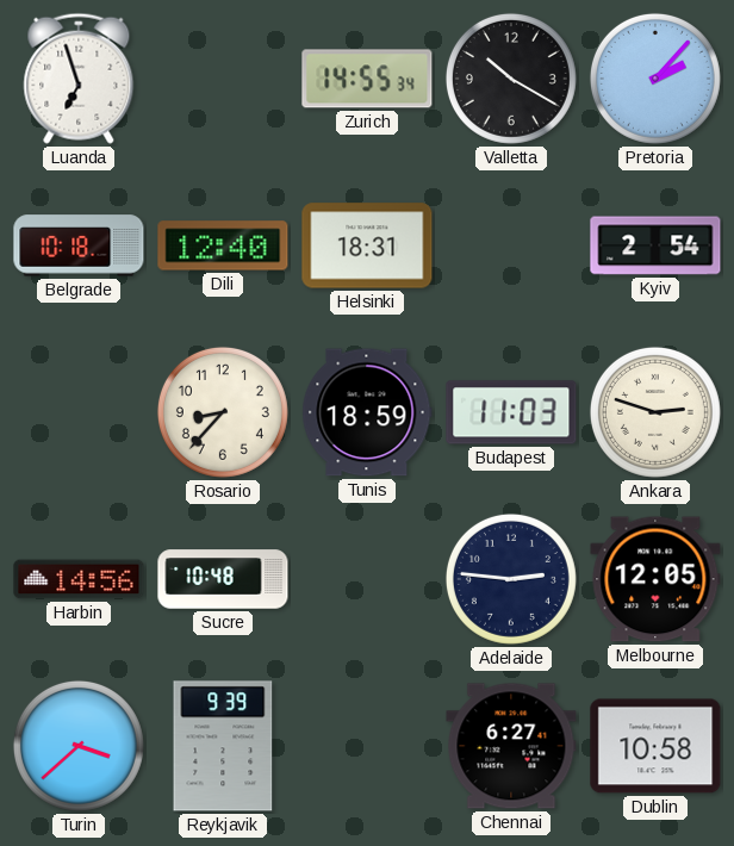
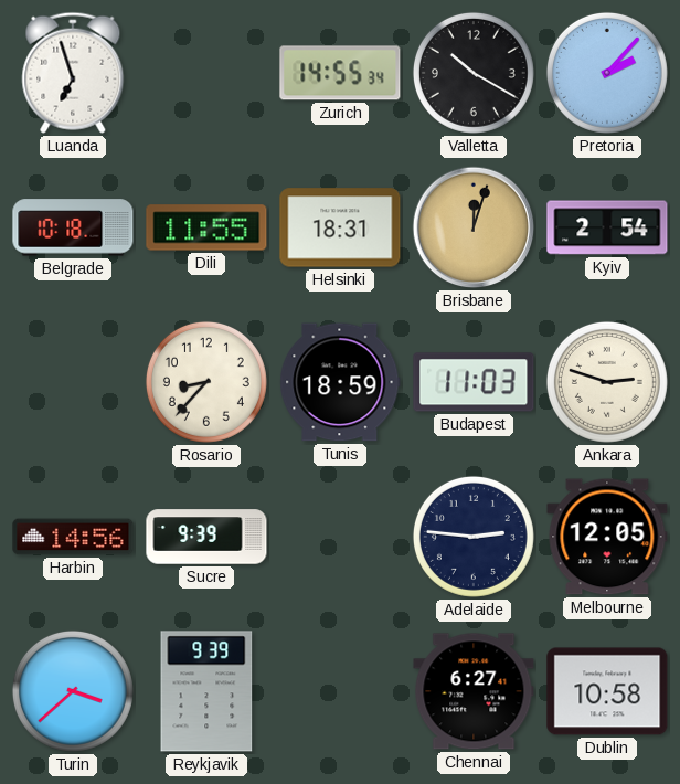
Dili: 12:40 -> 11:55
Brisbane: none -> 12:03
Sucre: 10:48 -> 9:39
